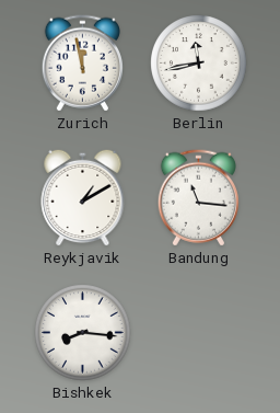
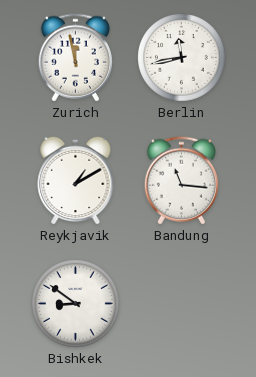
Bishkek: 8:16 -> 8:51
